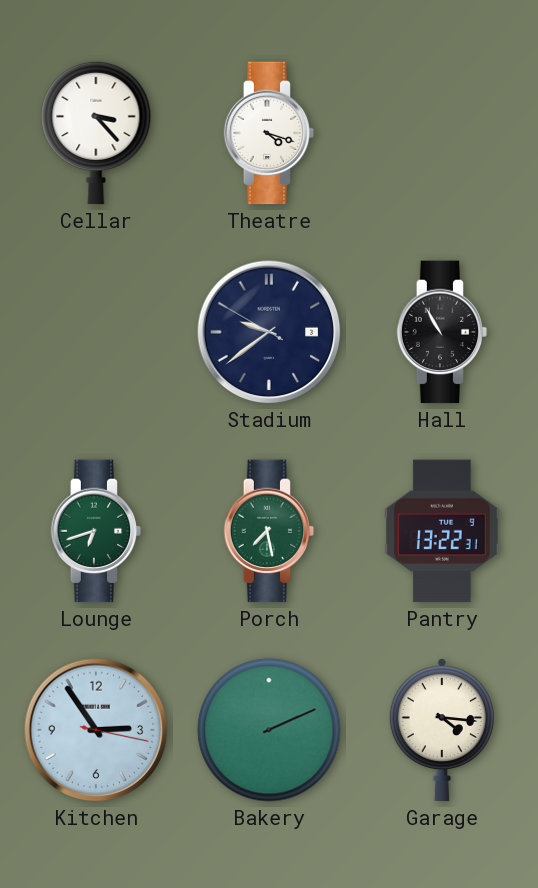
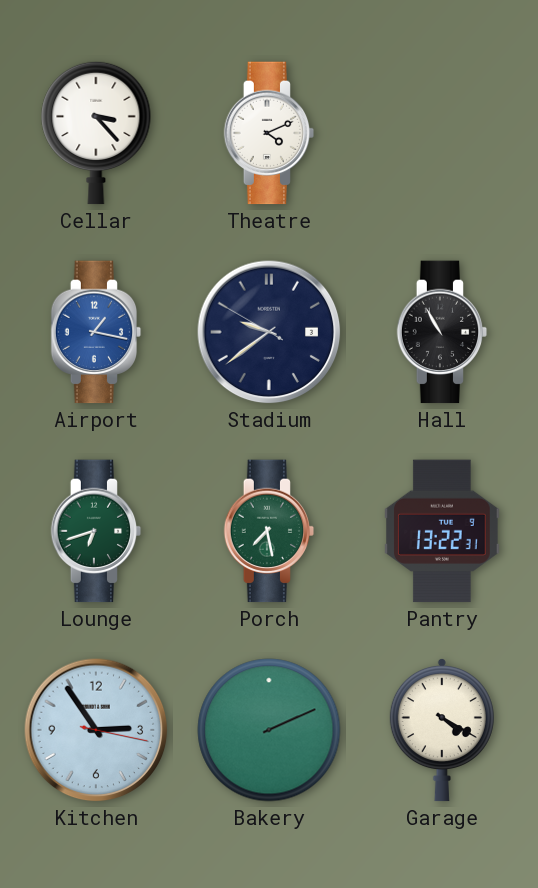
Theatre: 4:18 -> 4:11
Airport: none -> 1:17
Garage: 4:16 -> 4:20
